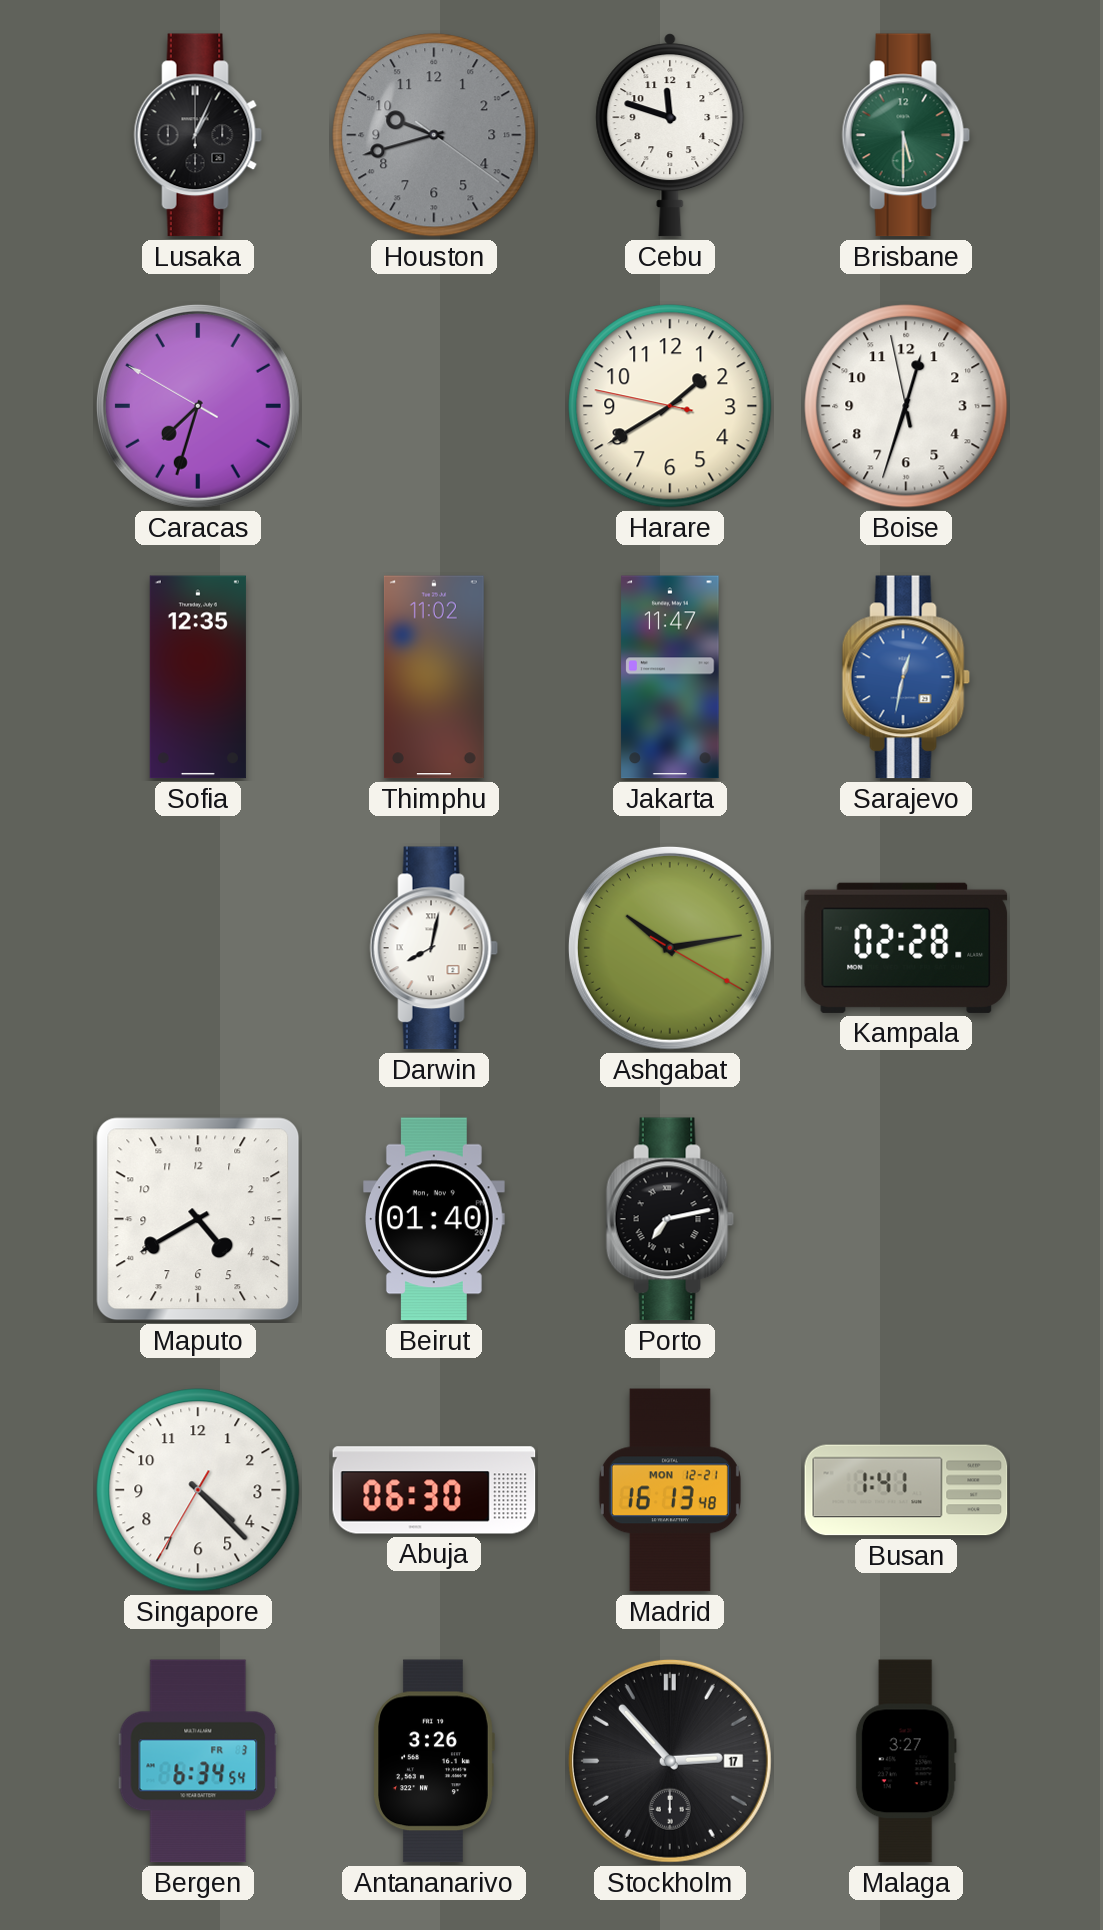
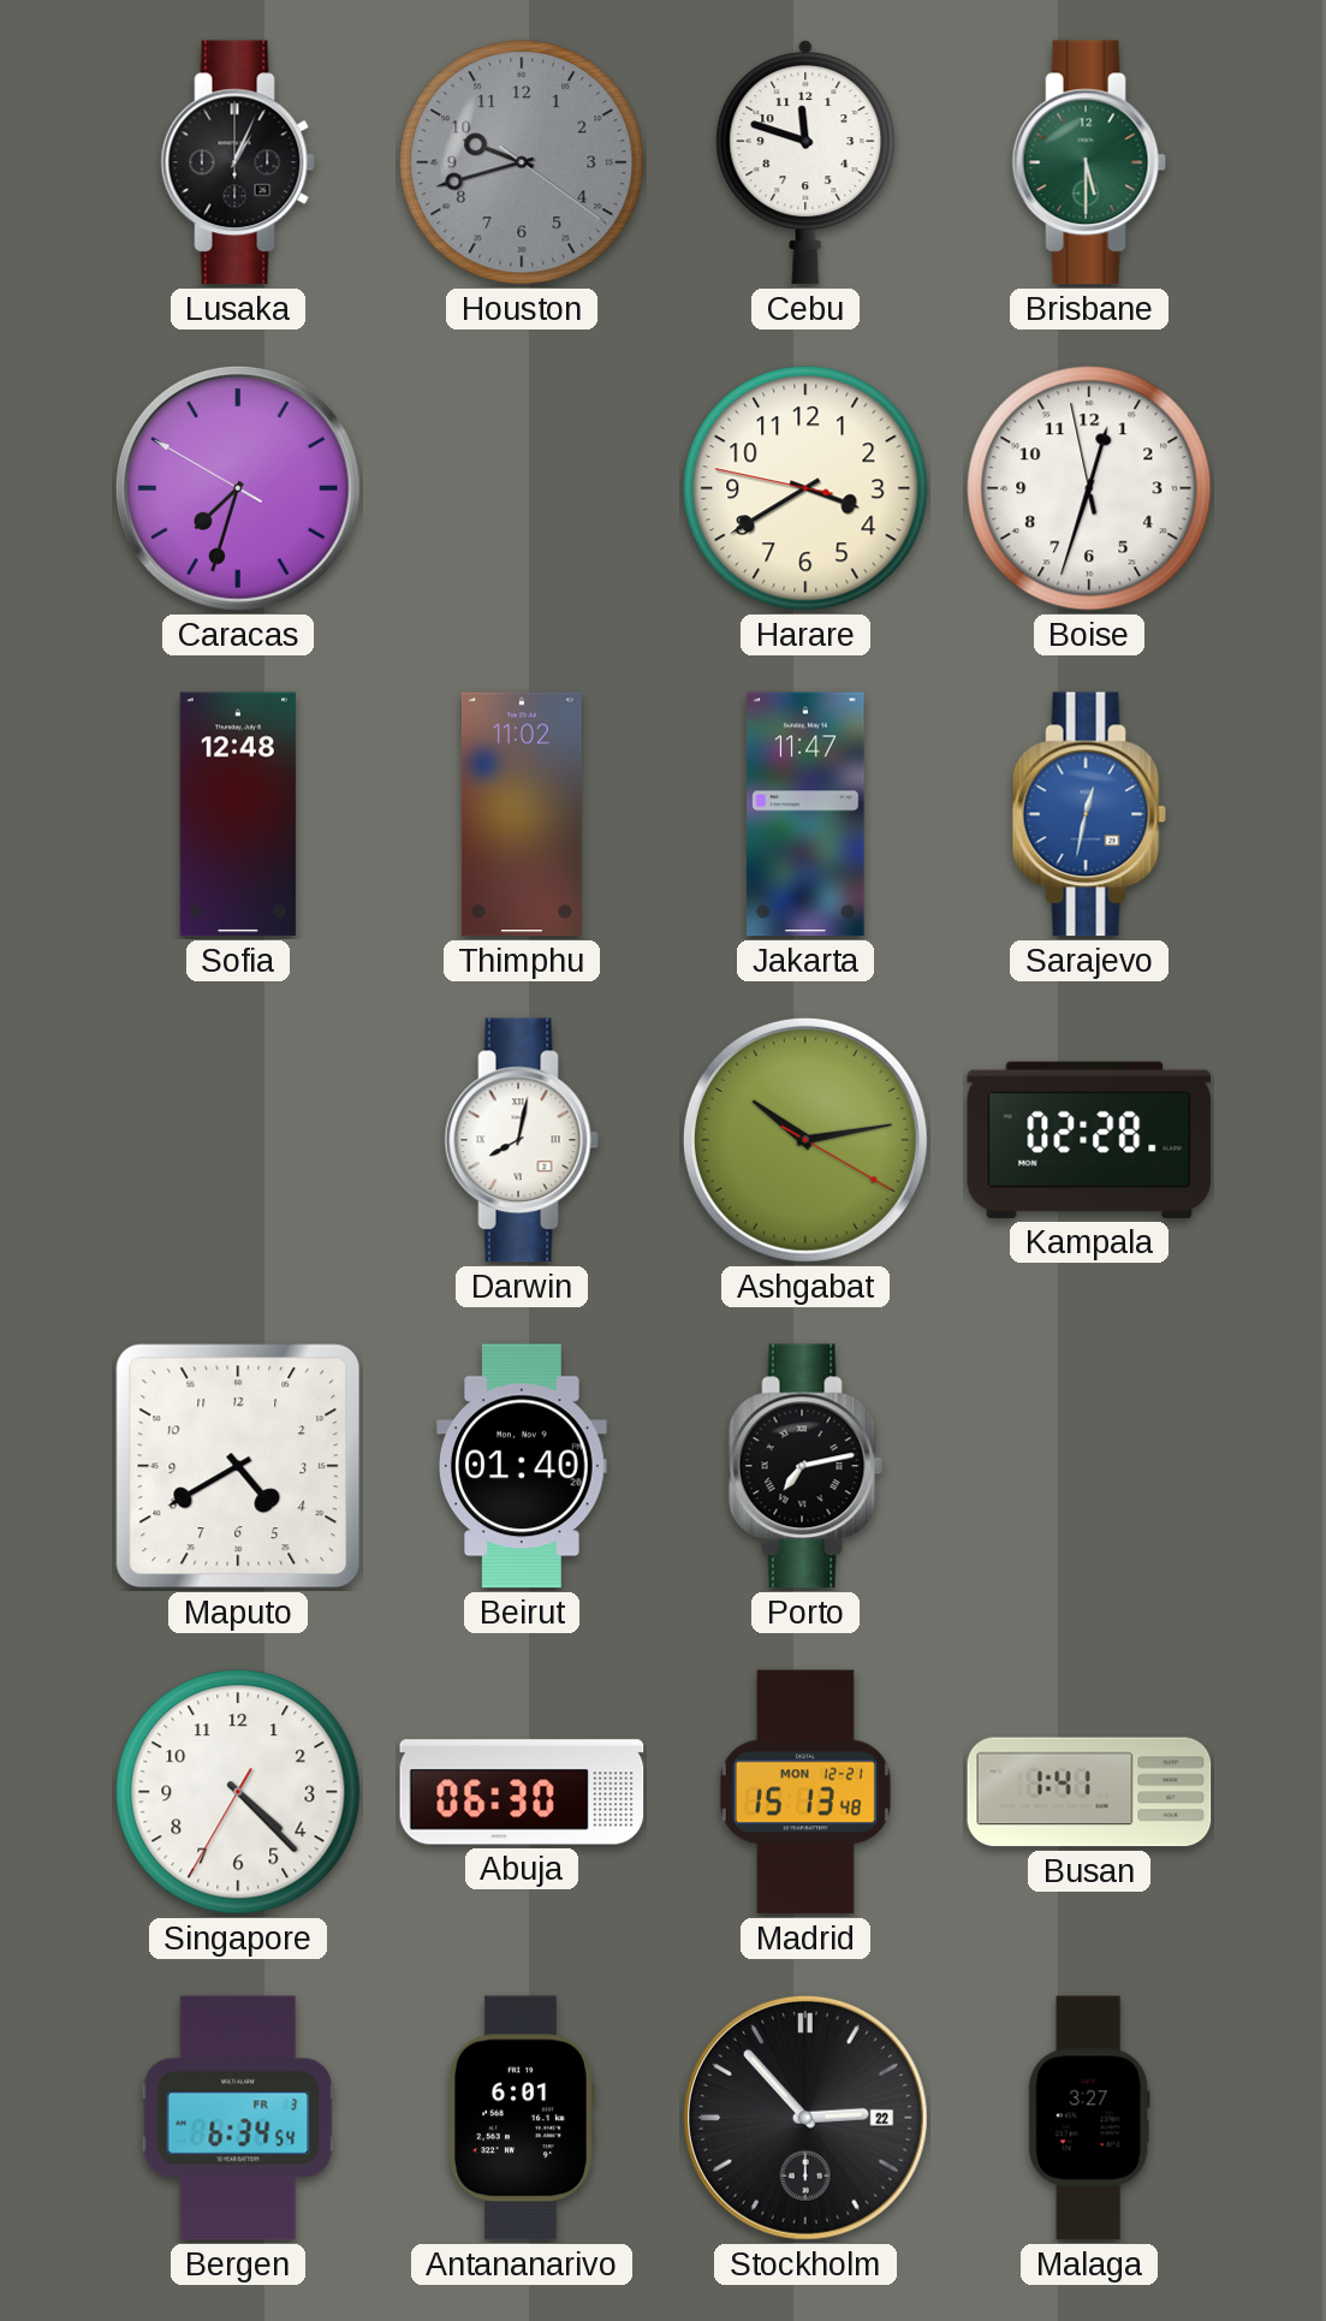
Harare: 1:39 -> 3:39
Sofia: 12:35 -> 12:48
Madrid: 16:13 -> 15:13
Antananarivo: 3:26 -> 6:01
Stockholm date: 17 -> 22
